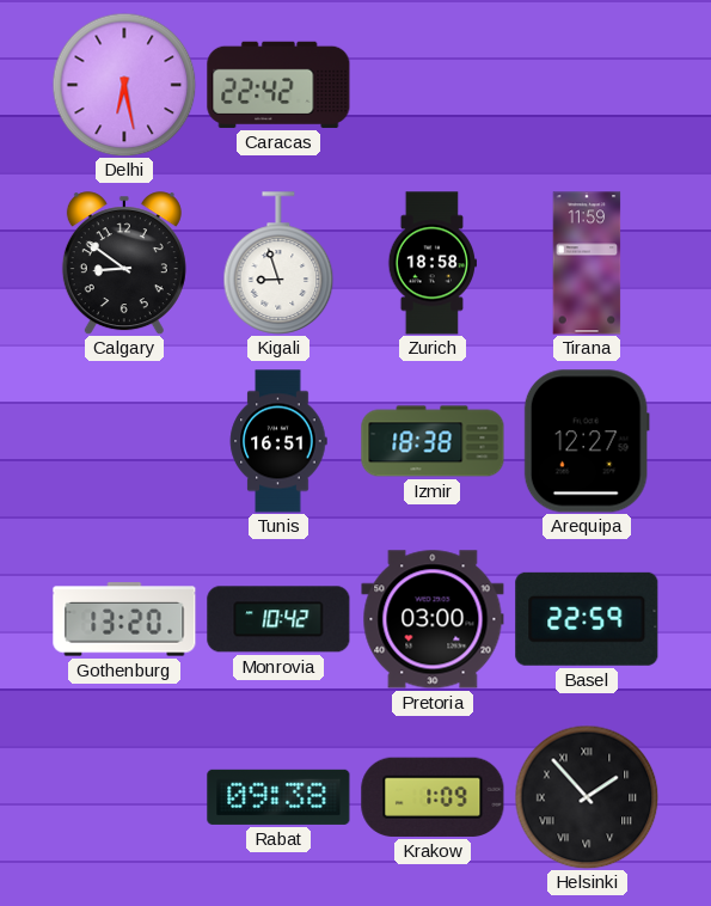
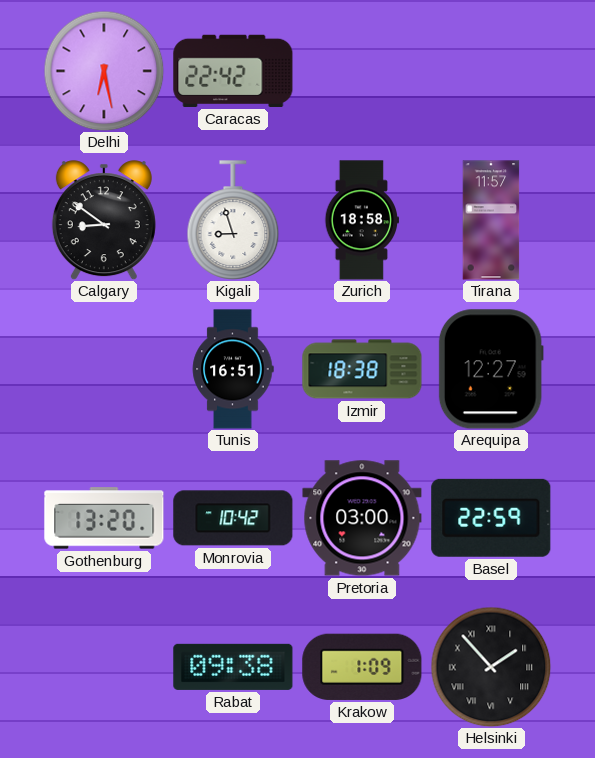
Tirana: 11:59 -> 11:57
